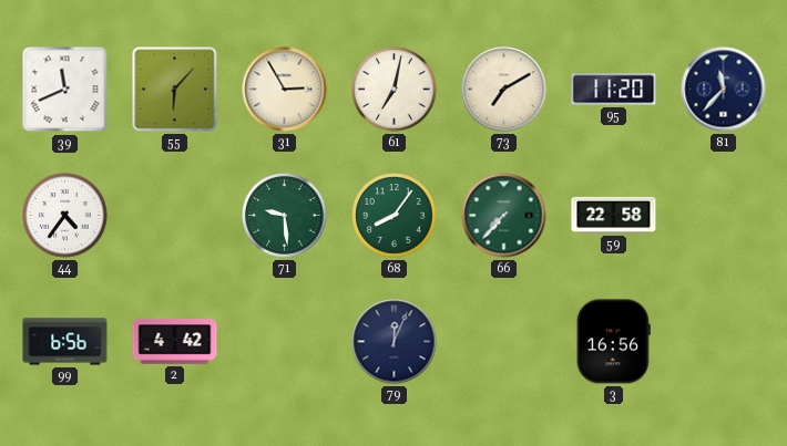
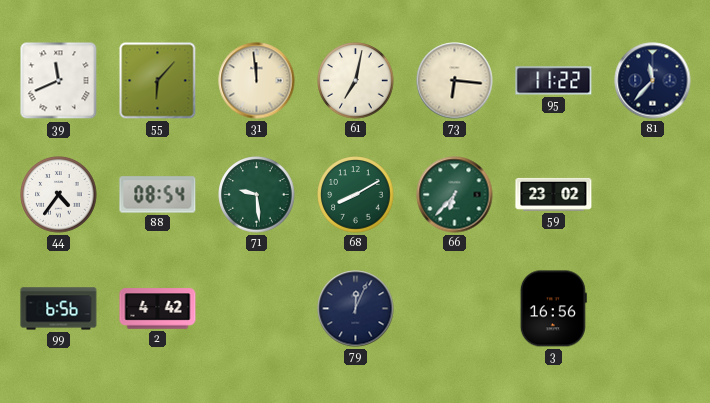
31: 2:55 -> 11:59
73: 7:10 -> 6:16
95: 11:20 -> 11:22
88: none -> 08:54
68: 8:06 -> 8:10
66: 7:37 -> 6:37
59: 22:58 -> 23:02
